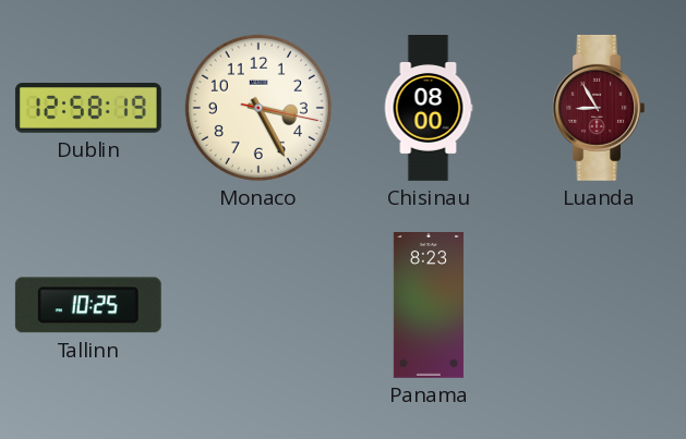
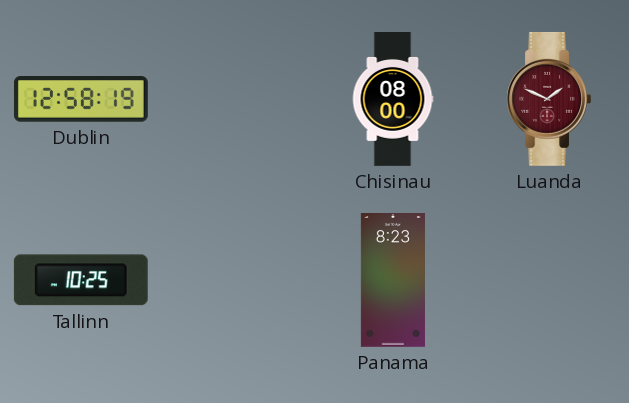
Monaco: 3:25 -> none
Luanda: 8:55 -> 1:49
